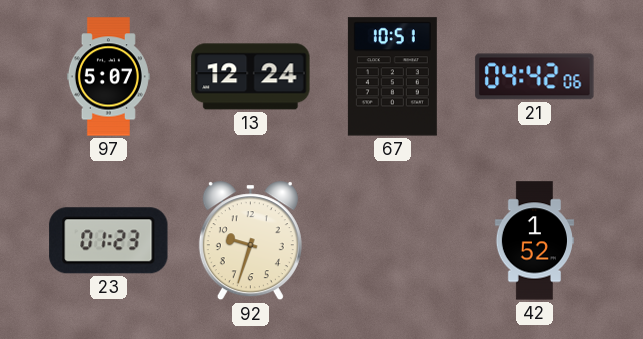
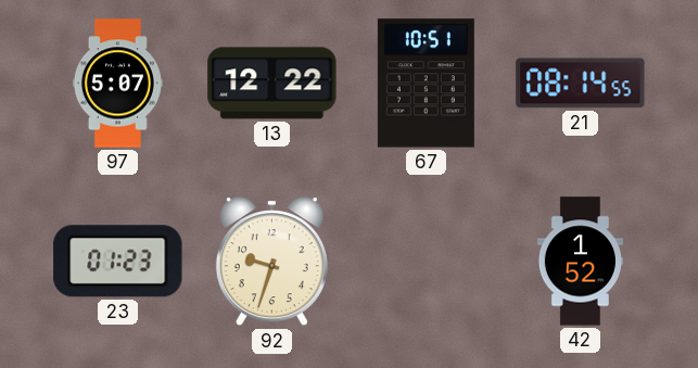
13: 12:24 -> 12:22
21: 04:42 -> 08:14
